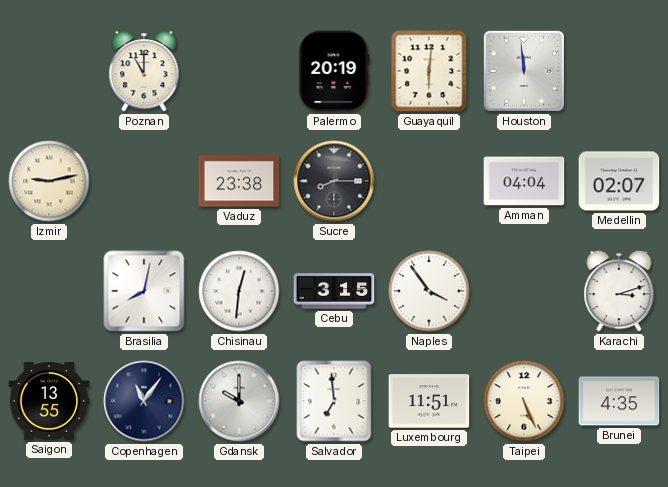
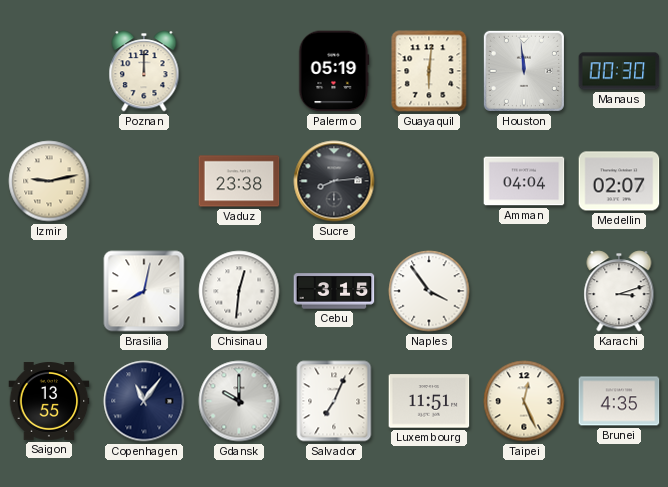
Poznan: 11:00 -> 12:00
Palermo: 20:19 -> 05:19
Manaus: none -> 00:30
Sucre: 8:15 -> 8:14
Salvador: 6:59 -> 7:04
Taipei: 5:26 -> 12:26
